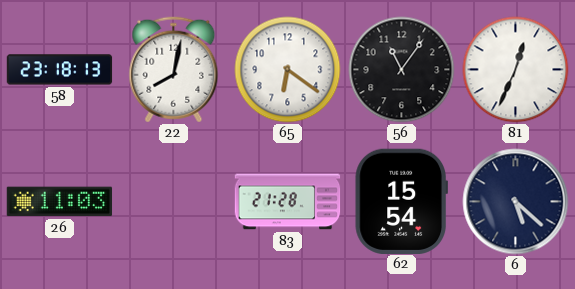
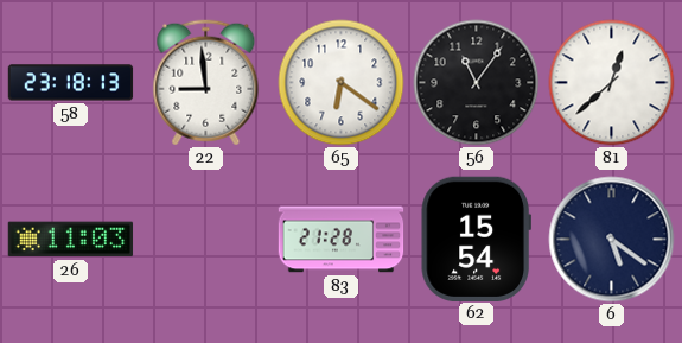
22: 8:02 -> 8:59
81: 12:34 -> 12:38
6: 5:22 -> 5:21
